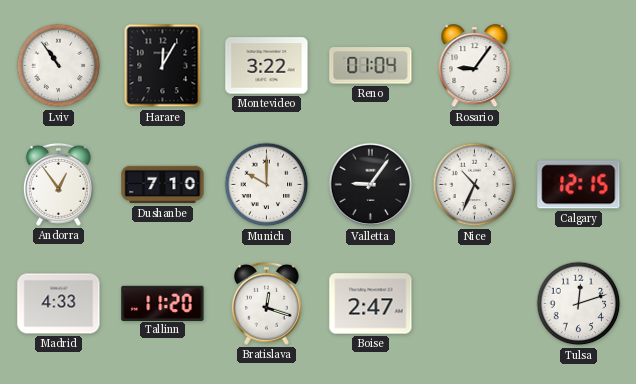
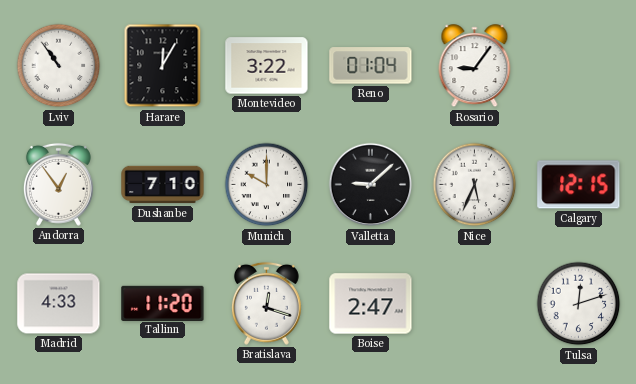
Valletta: 9:06 -> 9:08
Nice: 10:34 -> 5:34
